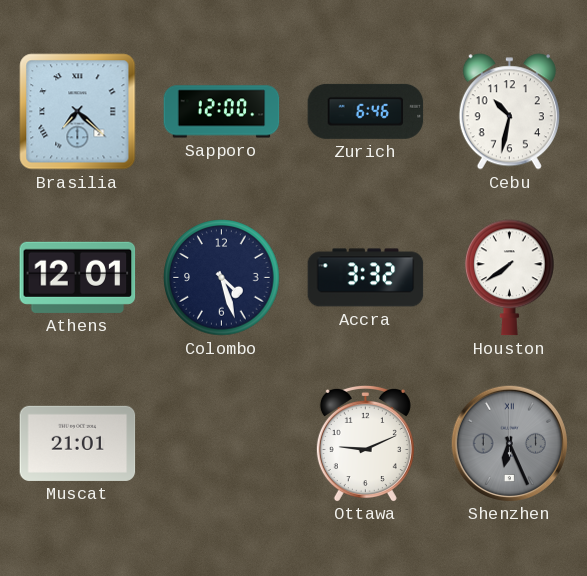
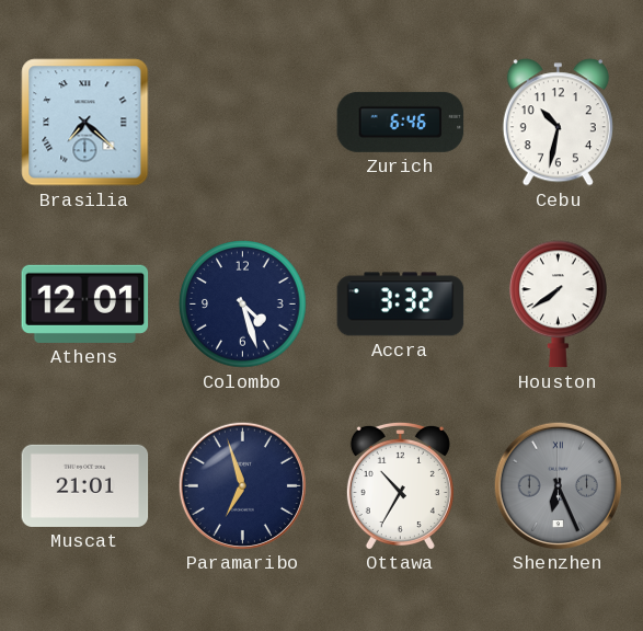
Sapporo: 12:00 -> none
Paramaribo: none -> 6:57
Ottawa: 9:11 -> 10:35
